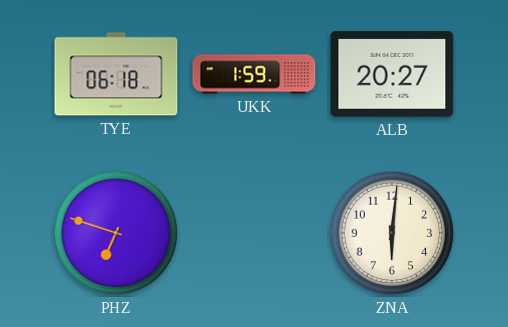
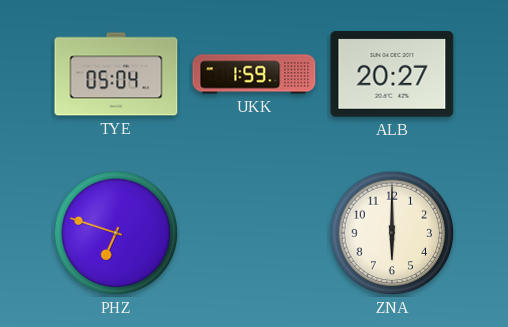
TYE: 06:18 -> 05:04
ZNA: 6:01 -> 6:00
